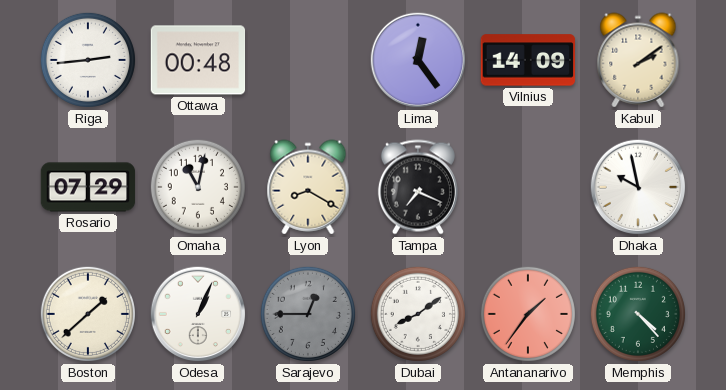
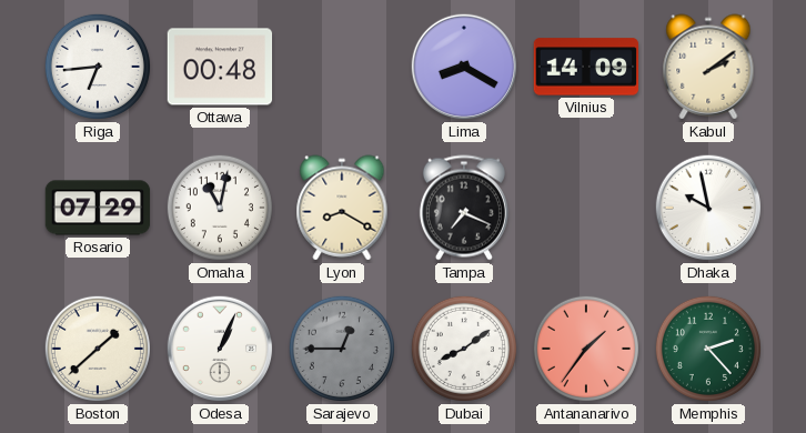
Riga: 2:44 -> 6:44
Lima: 12:24 -> 8:20
Memphis: 4:23 -> 2:23
